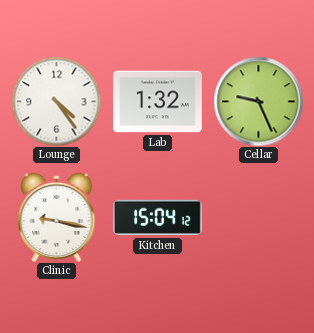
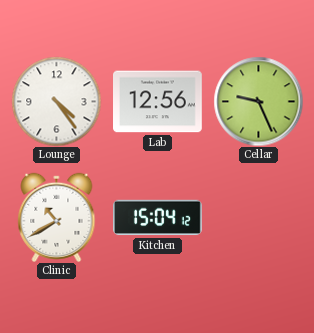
Lab: 1:32 -> 12:56
Clinic: 9:17 -> 10:40
